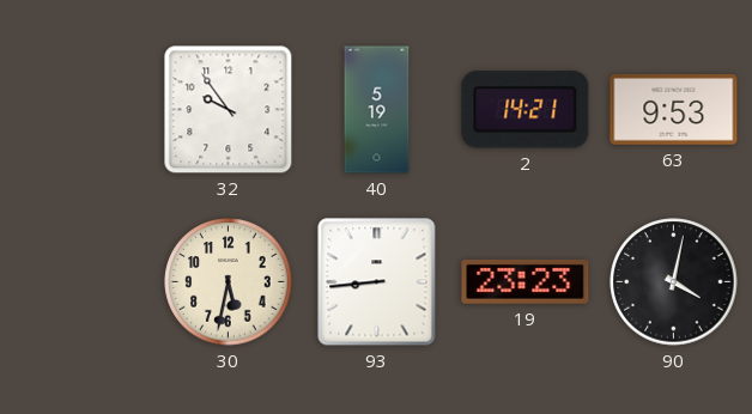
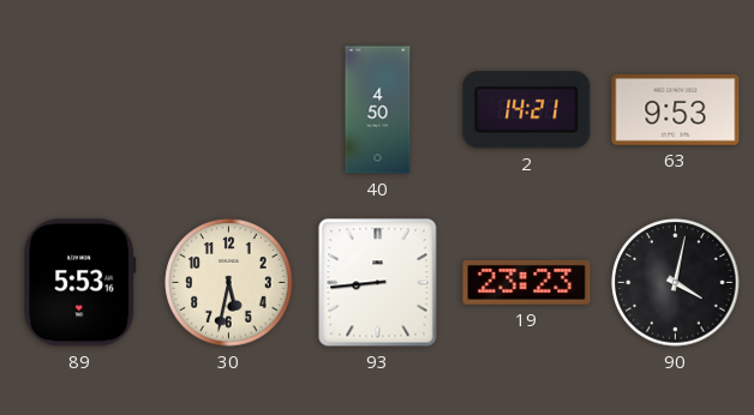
32: 9:54 -> none
40: 5:19 -> 4:50
89: none -> 5:53
